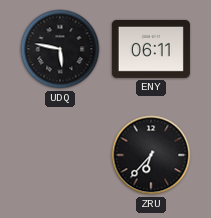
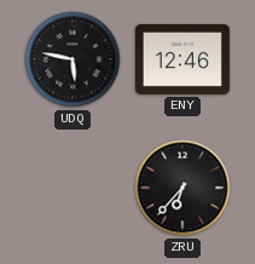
ENY: 06:11 -> 12:46
